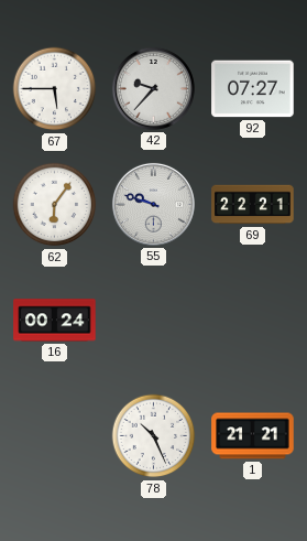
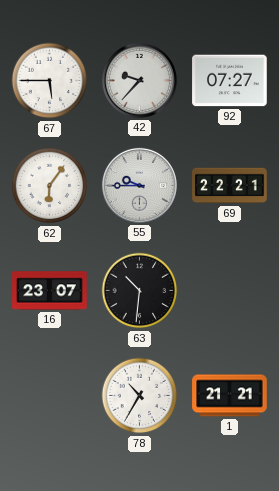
55: 9:48 -> 9:45
16: 00:24 -> 23:07
63: none -> 10:31
78: 10:26 -> 10:35
